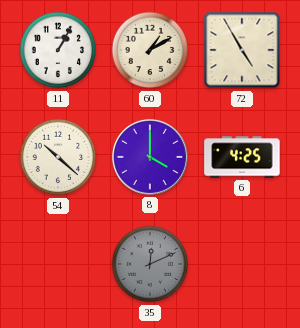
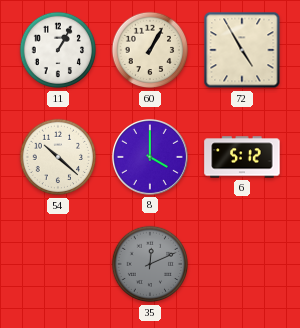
60: 1:10 -> 1:05
6: 4:25 -> 5:12
